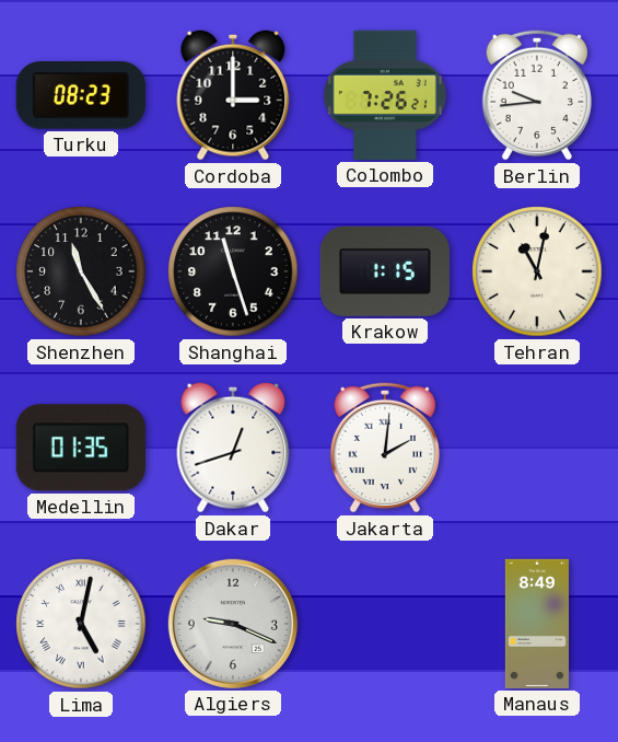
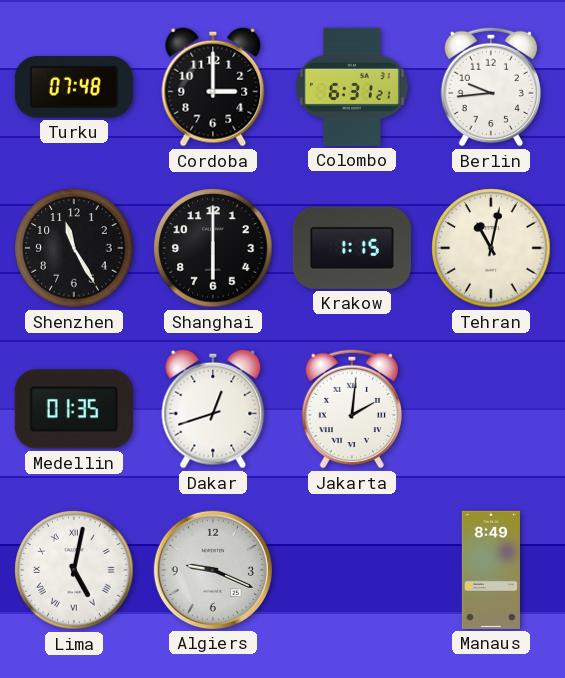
Turku: 08:23 -> 07:48
Colombo: 7:26 -> 6:31
Shanghai: 11:27 -> 6:00
